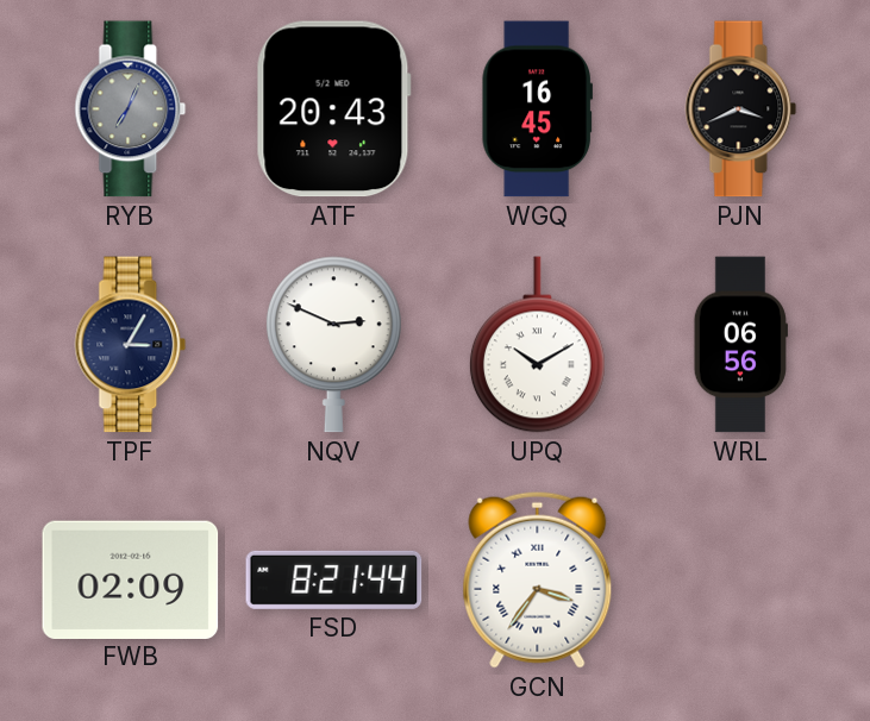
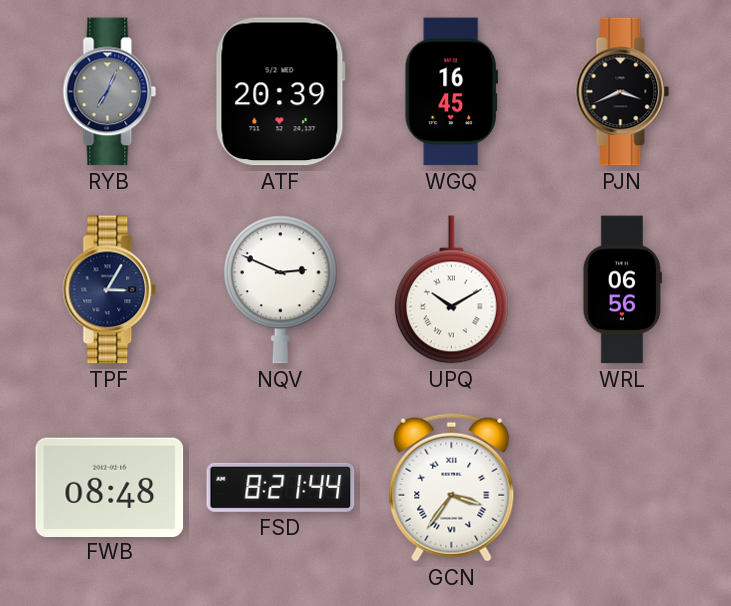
ATF: 20:43 -> 20:39
FWB: 02:09 -> 08:48
